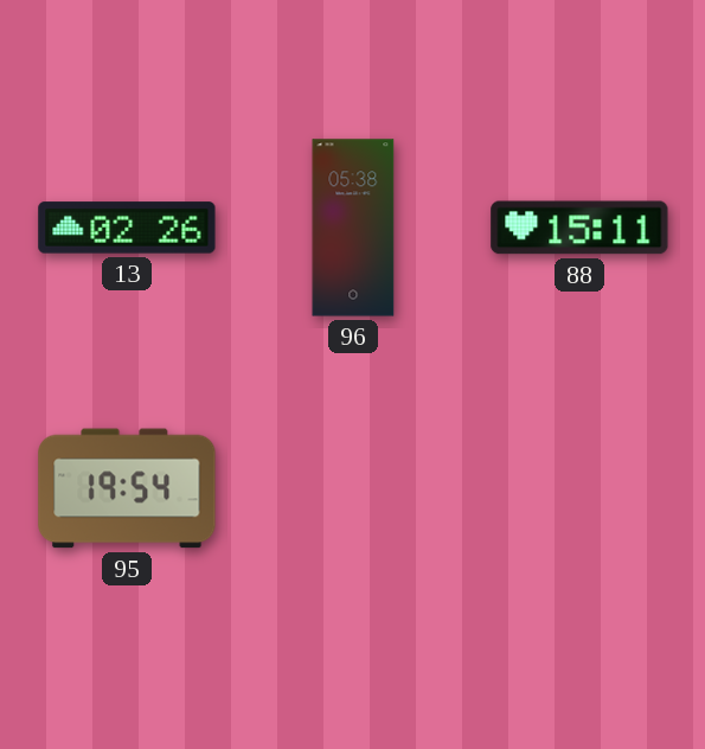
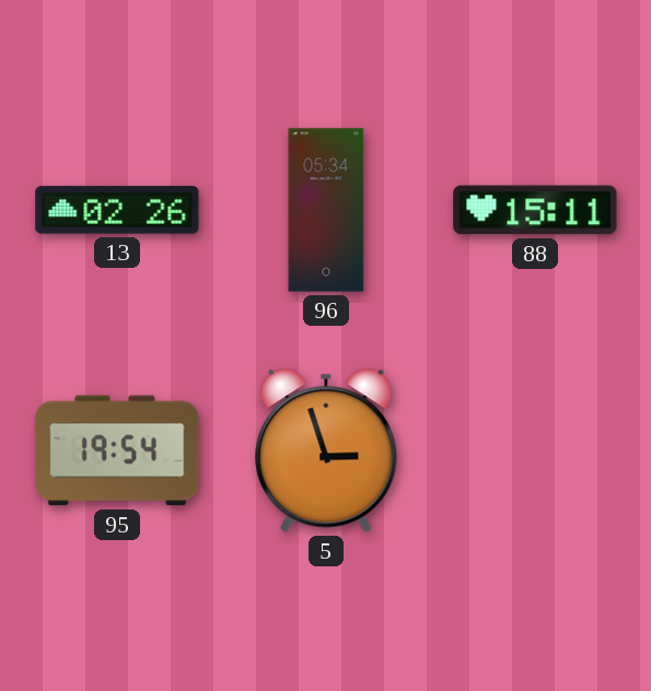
96: 05:38 -> 05:34
5: none -> 2:57
